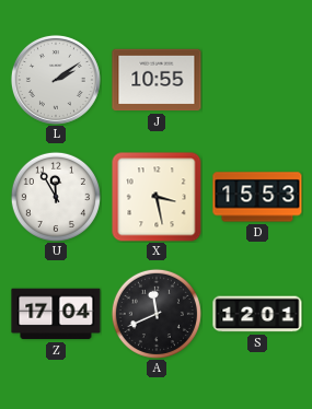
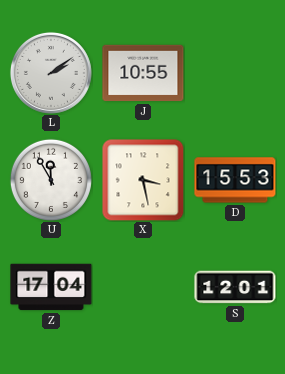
A: 11:41 -> none
